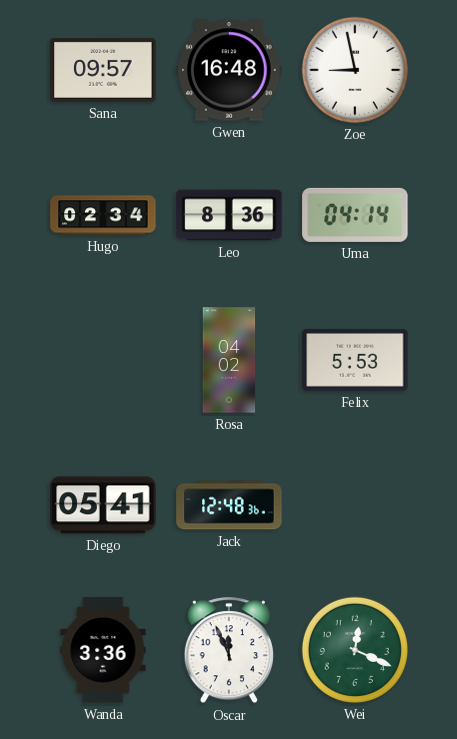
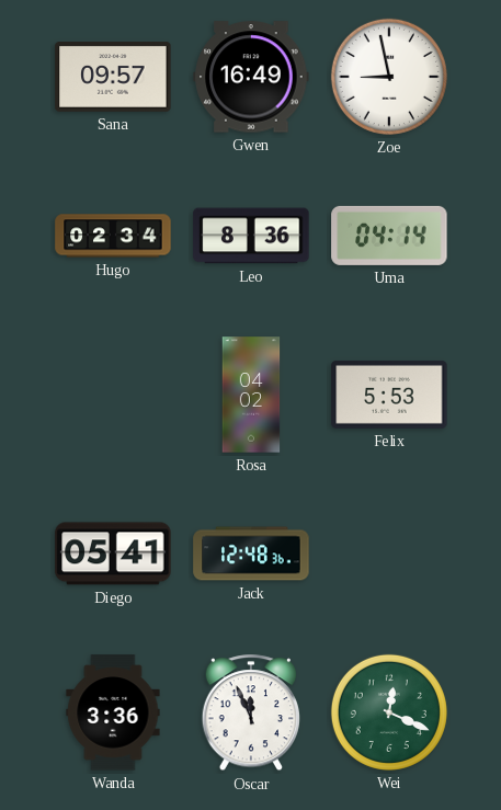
Gwen: 16:48 -> 16:49
